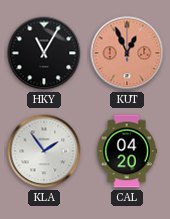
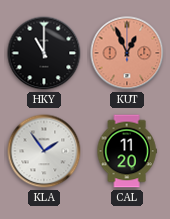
HKY: 11:05 -> 11:00
CAL: 04:20 -> 11:20
